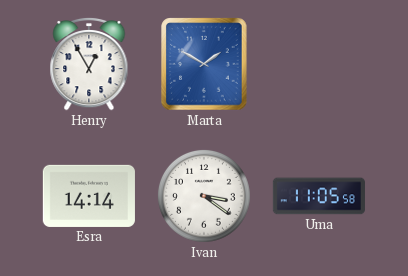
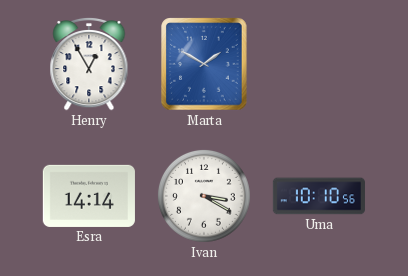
Ivan: 3:21 -> 3:20
Uma: 11:05 -> 10:10
